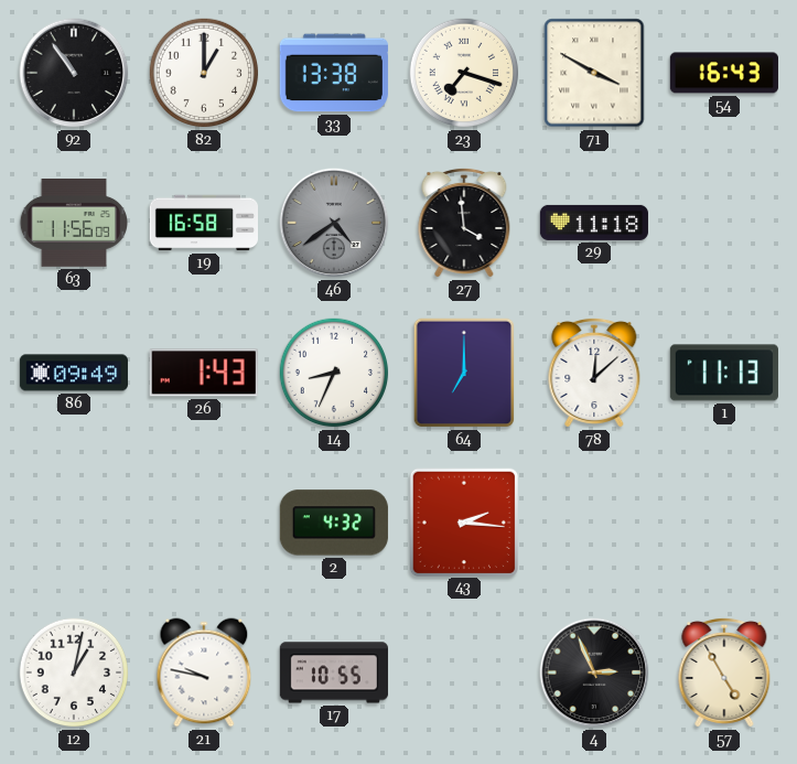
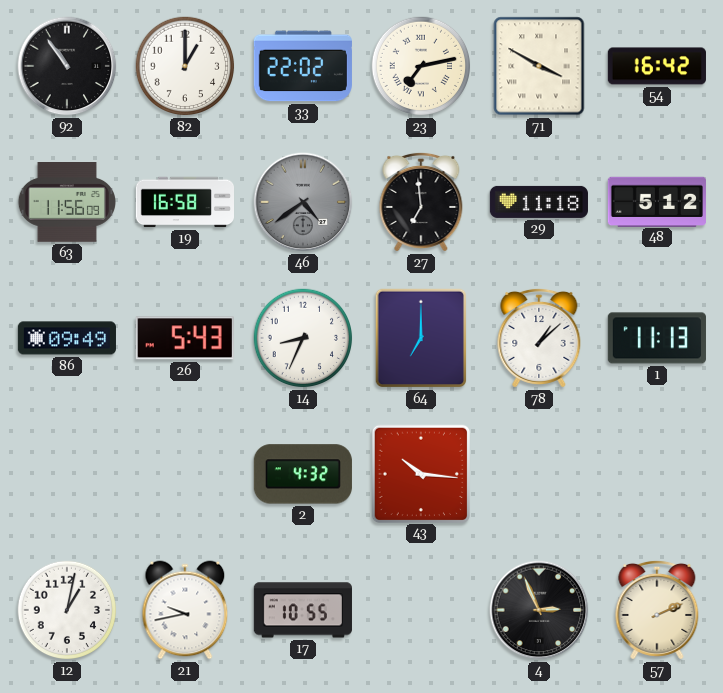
33: 13:38 -> 22:02
23: 7:18 -> 7:13
54: 16:43 -> 16:42
27: 3:59 -> 6:59
48: none -> 5:12
26: 1:43 -> 5:43
78: 12:08 -> 1:08
43: 2:16 -> 10:16
21: 9:47 -> 9:43
57: 4:55 -> 2:11
